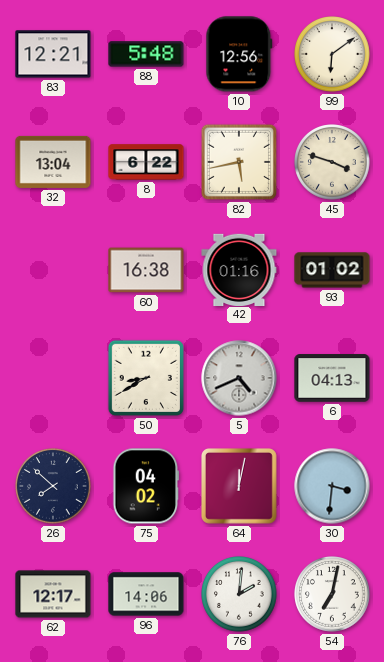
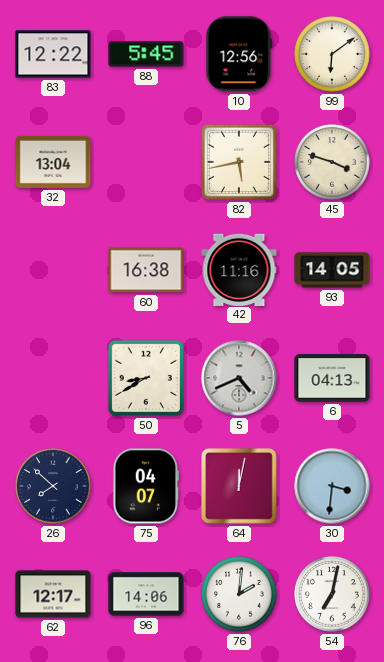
83: 12:21 -> 12:22
88: 5:48 -> 5:45
8: 6:22 -> none
42: 01:16 -> 11:16
93: 01:02 -> 14:05
75: 04:02 -> 04:07
